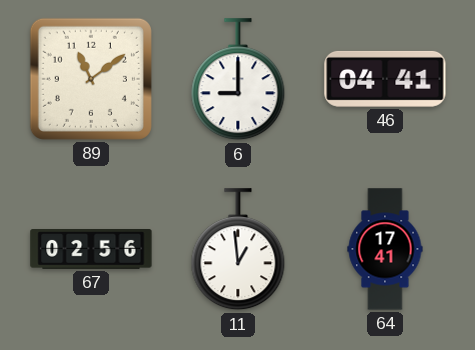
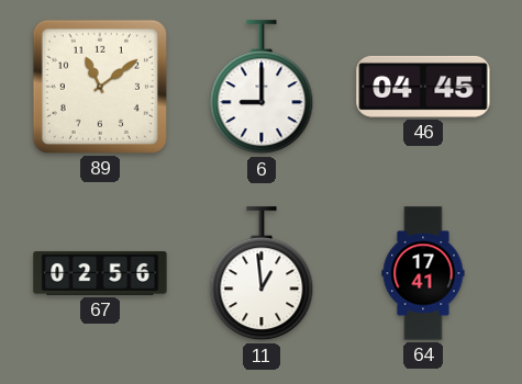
46: 04:41 -> 04:45
